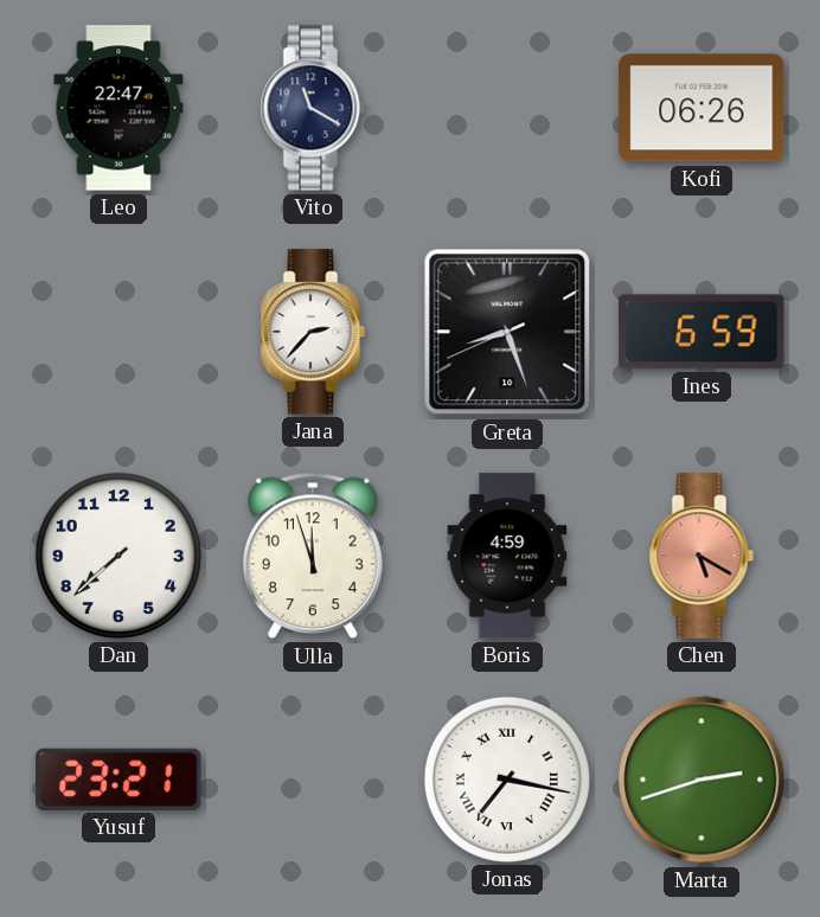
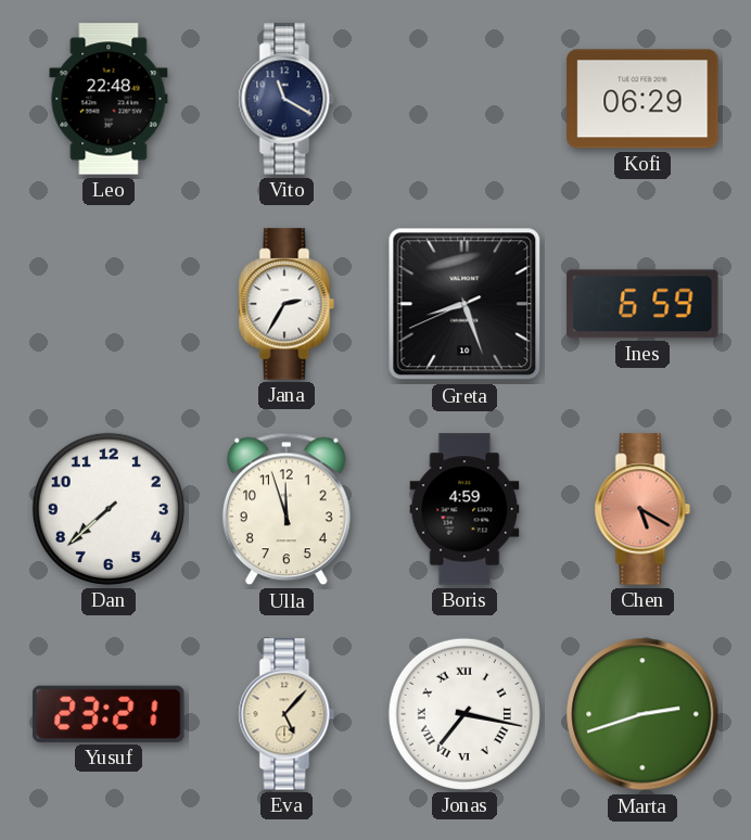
Leo: 22:47 -> 22:48
Kofi: 06:26 -> 06:29
Jana: 2:37 -> 2:35
Eva: none -> 5:07
